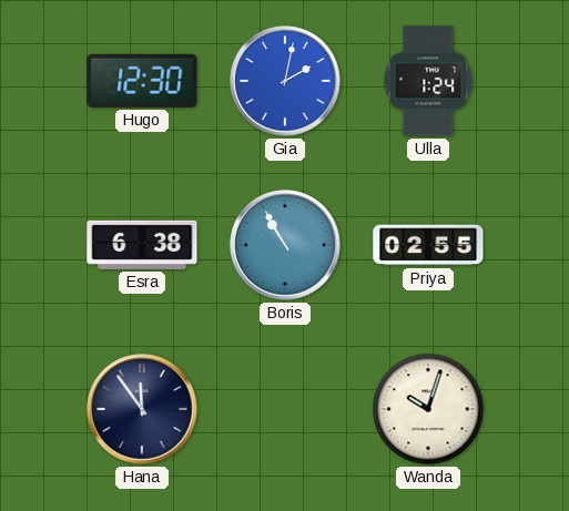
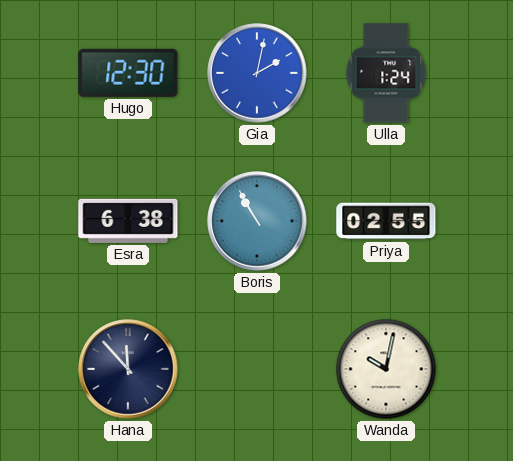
Hana: 11:54 -> 11:53
Wanda: 10:03 -> 10:02
